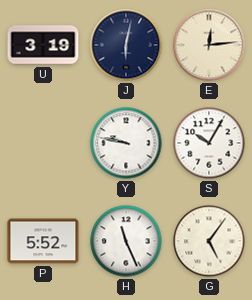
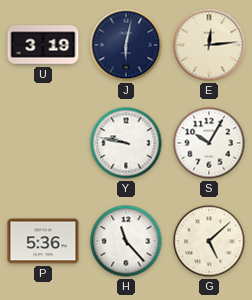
P: 5:52 -> 5:36
H: 11:26 -> 11:23
G: 5:06 -> 5:08
